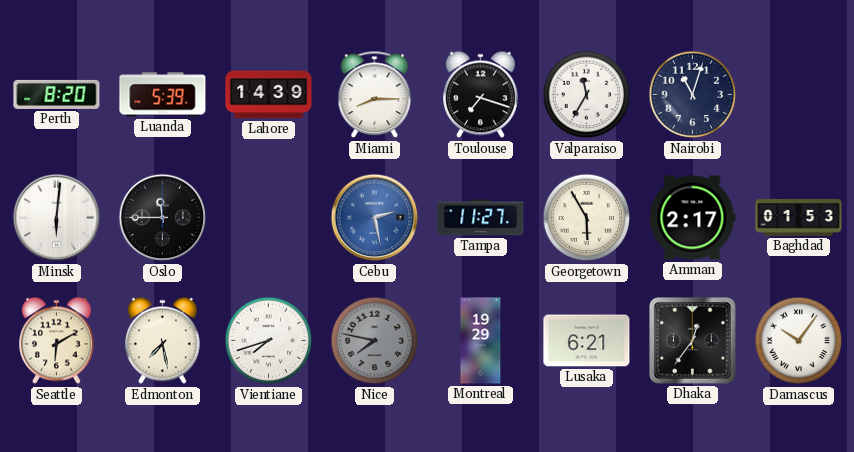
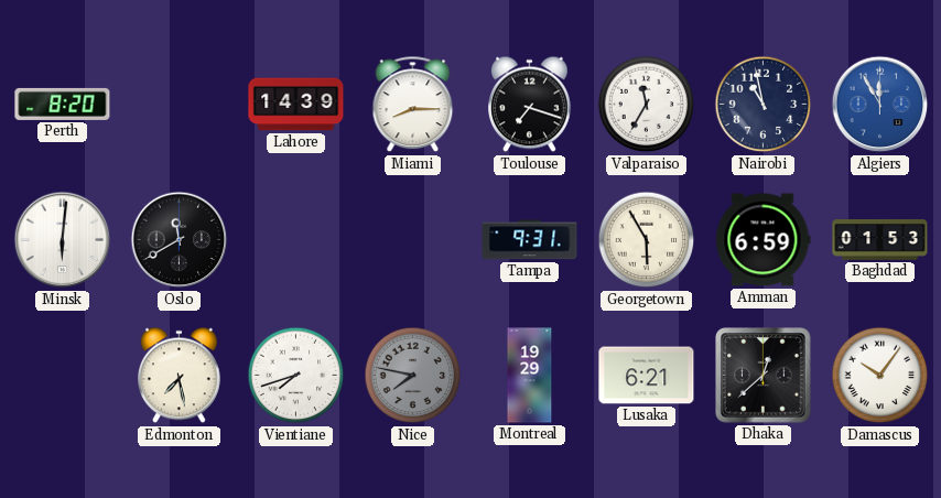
Luanda: 5:39 -> none
Nairobi: 11:03 -> 10:58
Algiers: none -> 11:55
Oslo: 11:45 -> 11:40
Cebu: 2:28 -> none
Tampa: 11:27 -> 9:31
Amman: 2:17 -> 6:59
Seattle: 6:10 -> none
Dhaka: 12:36 -> 12:38
